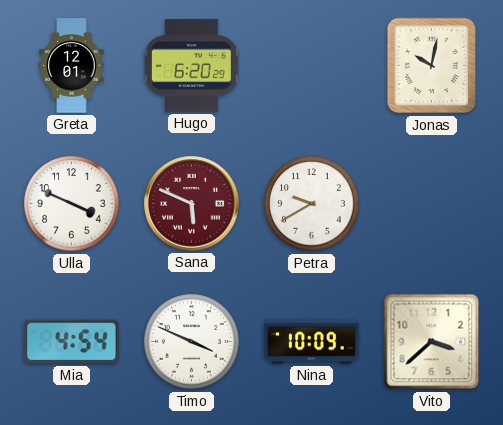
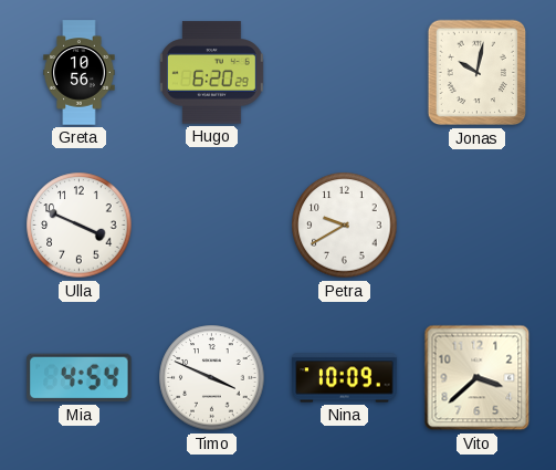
Greta: 12:01 -> 10:56
Sana: 5:49 -> none
